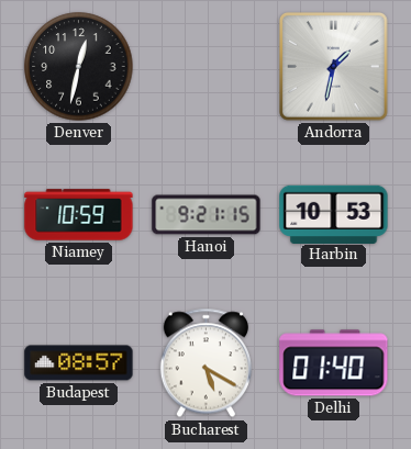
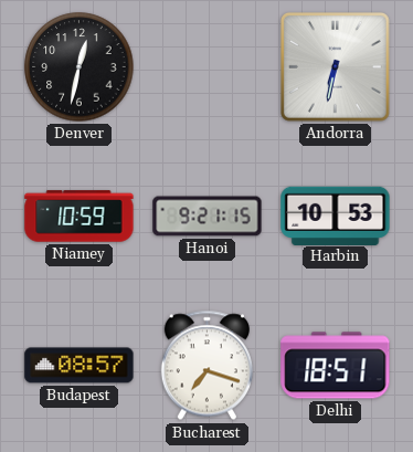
Andorra: 1:32 -> 6:32
Bucharest: 5:20 -> 7:18
Delhi: 01:40 -> 18:51
